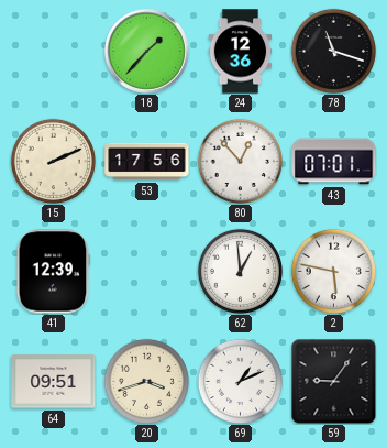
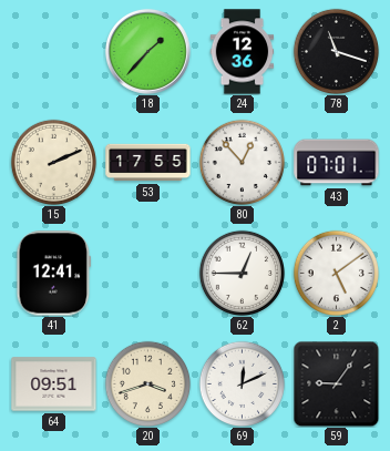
53: 17:56 -> 17:55
41: 12:39 -> 12:41
62: 12:59 -> 12:45
2: 5:47 -> 5:09
69: 1:11 -> 12:11
